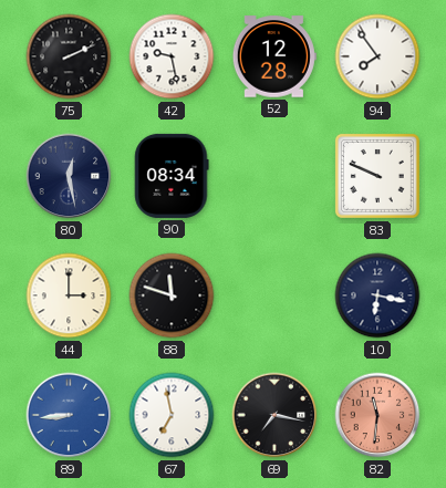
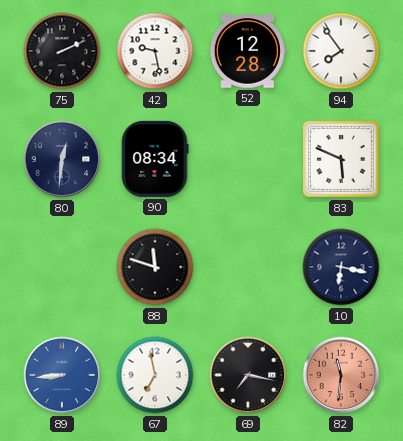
80: 12:28 -> 12:31
83: 9:49 -> 5:49
44: 3:00 -> none
